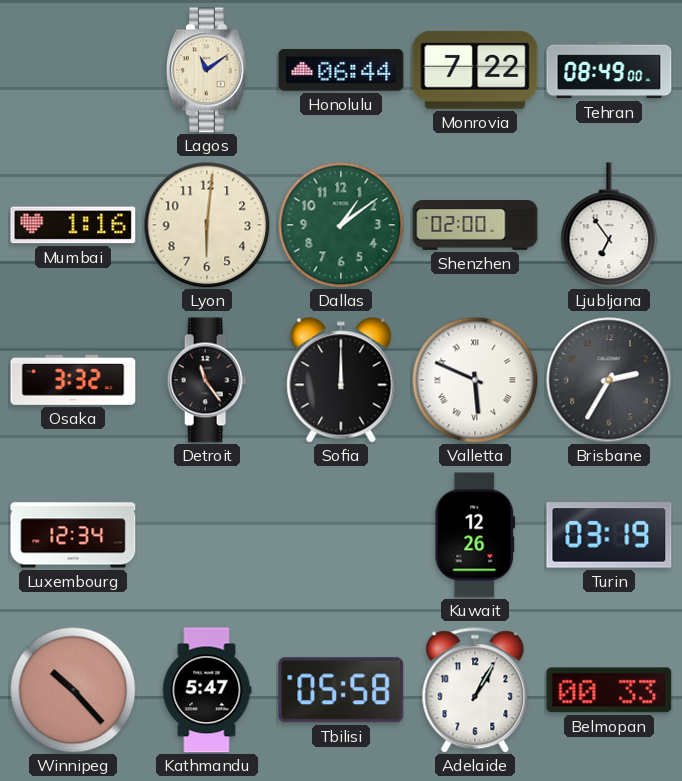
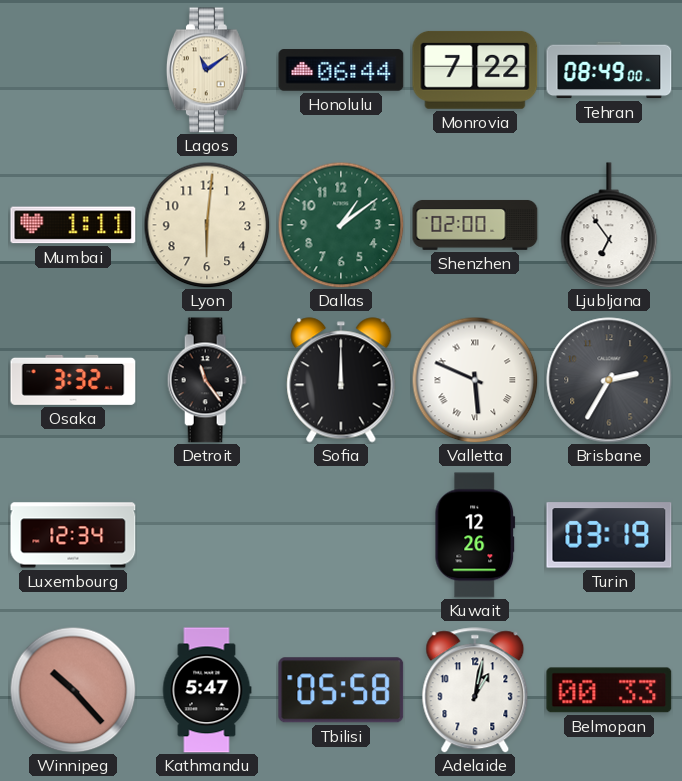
Mumbai: 1:16 -> 1:11
Adelaide: 1:05 -> 1:02
